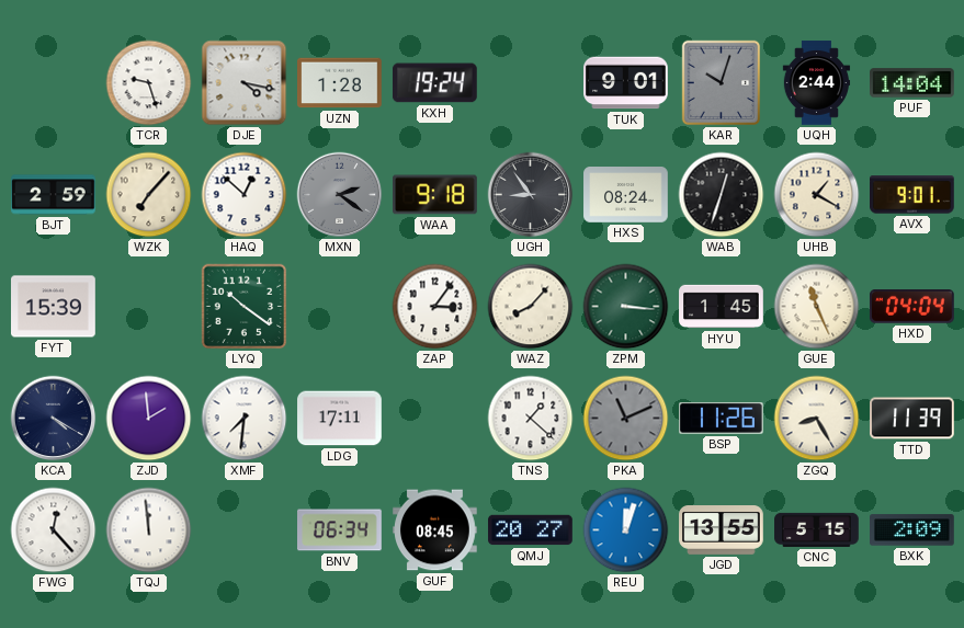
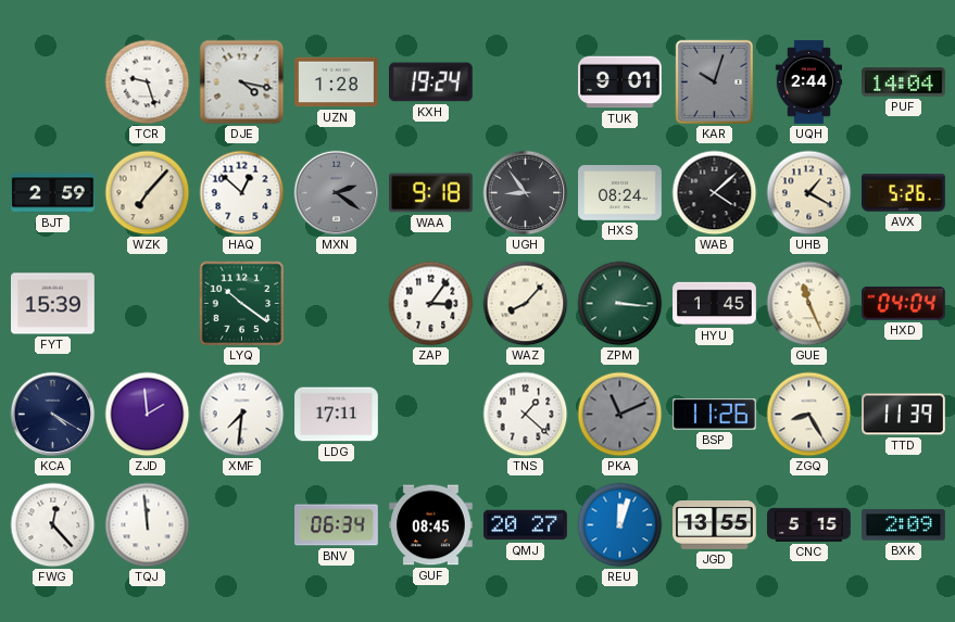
WAB: 12:33 -> 4:08
AVX: 9:01 -> 5:26
